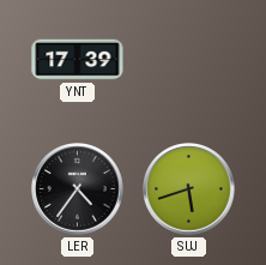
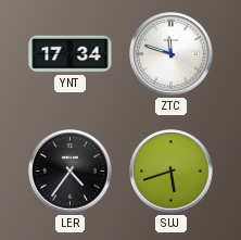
YNT: 17:39 -> 17:34
ZTC: none -> 11:48
